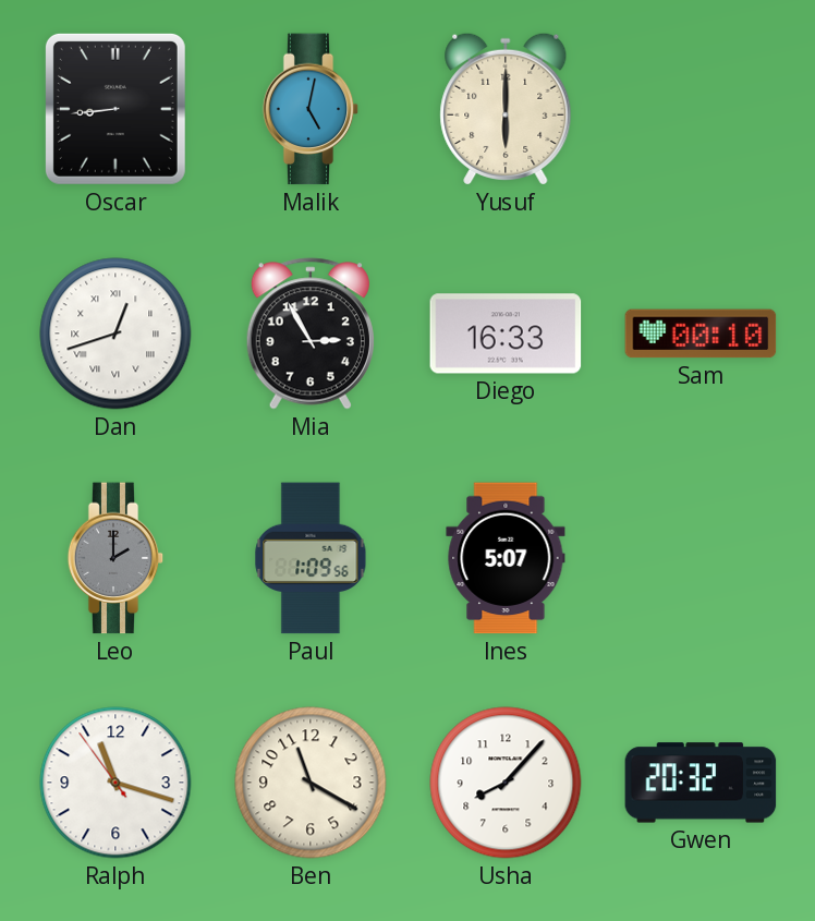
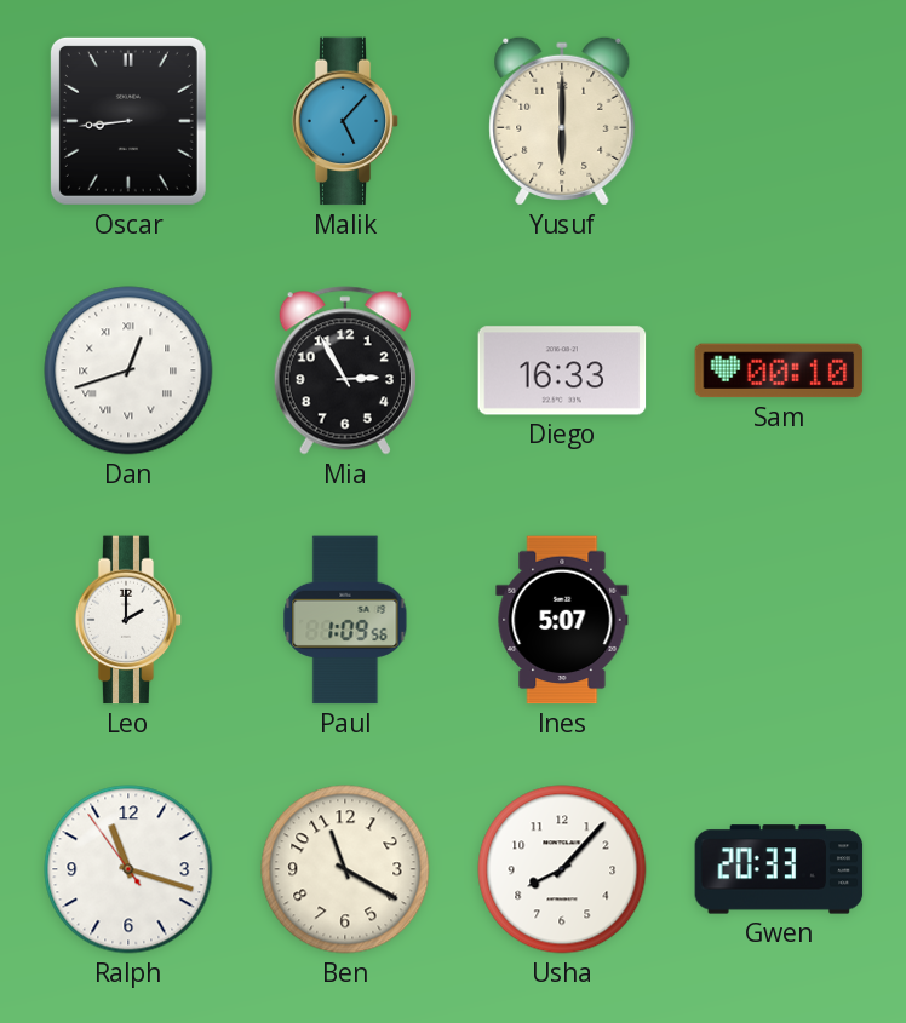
Malik: 5:02 -> 5:07
Leo dial: grey -> white
Gwen: 20:32 -> 20:33
